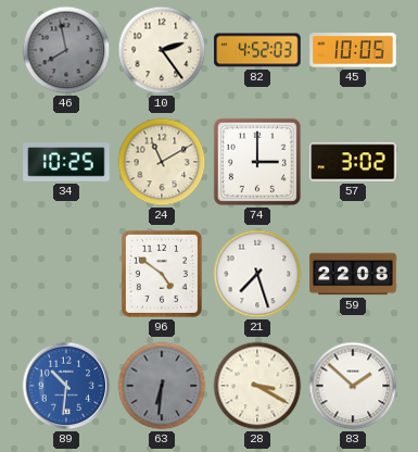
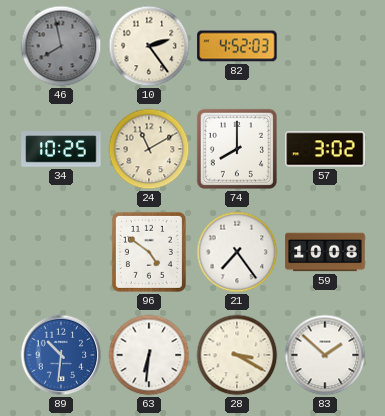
45: 10:05 -> none
74: 3:00 -> 8:00
21: 7:27 -> 7:24
59: 22:08 -> 10:08
63 dial: grey -> white
